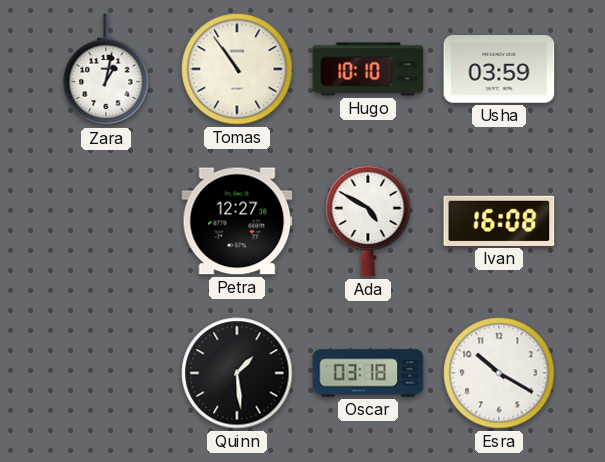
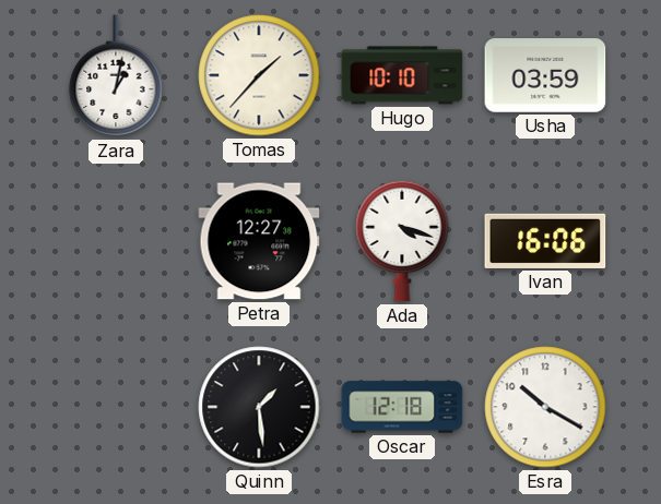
Tomas: 10:54 -> 1:37
Ada: 4:50 -> 4:18
Ivan: 16:08 -> 16:06
Oscar: 03:18 -> 12:18
